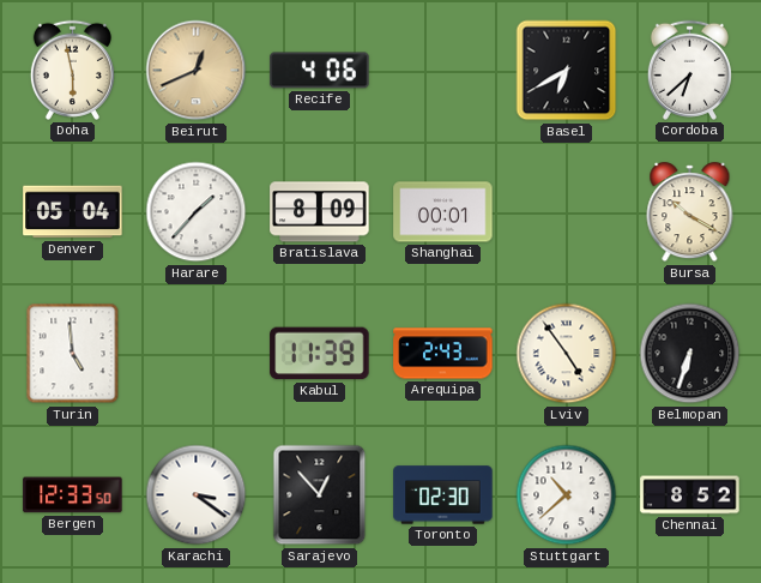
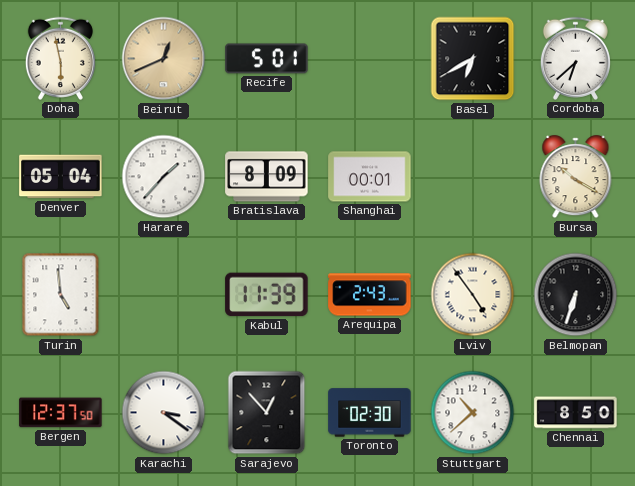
Recife: 4:06 -> 5:01
Bergen: 12:33 -> 12:37
Chennai: 8:52 -> 8:50
